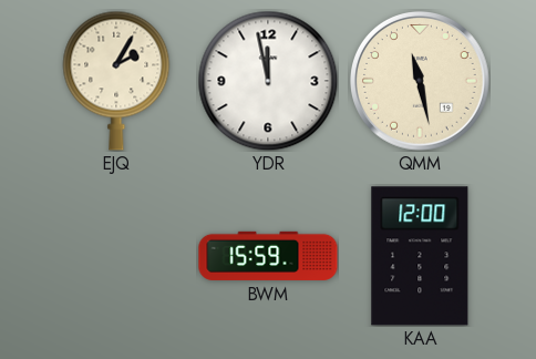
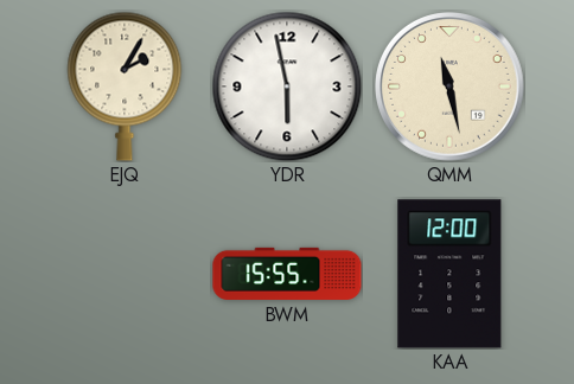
YDR: 11:58 -> 5:58
BWM: 15:59 -> 15:55
